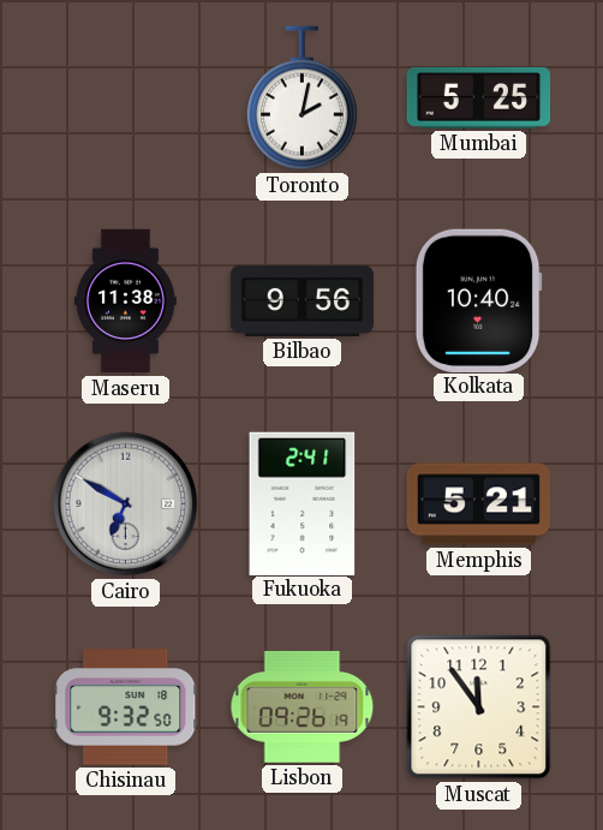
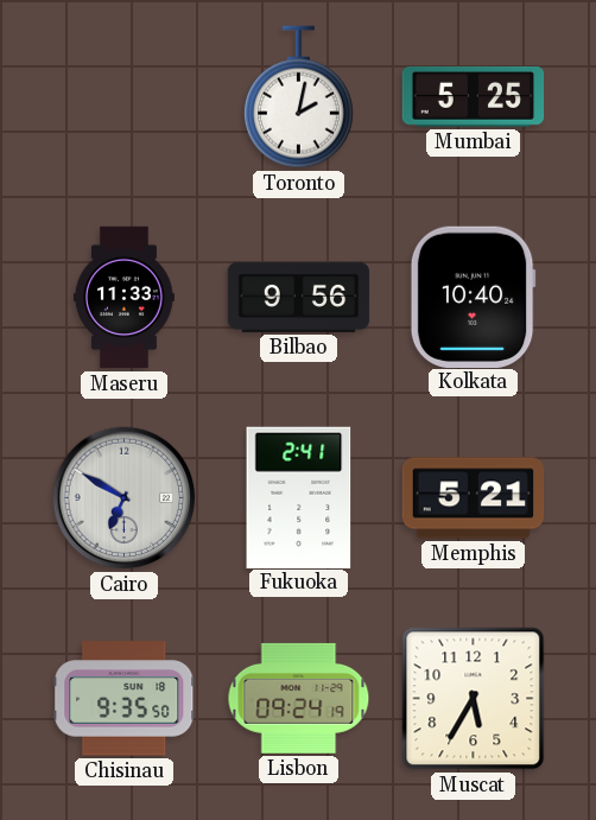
Maseru: 11:38 -> 11:33
Chisinau: 9:32 -> 9:35
Lisbon: 09:26 -> 09:24
Muscat: 11:54 -> 5:35
